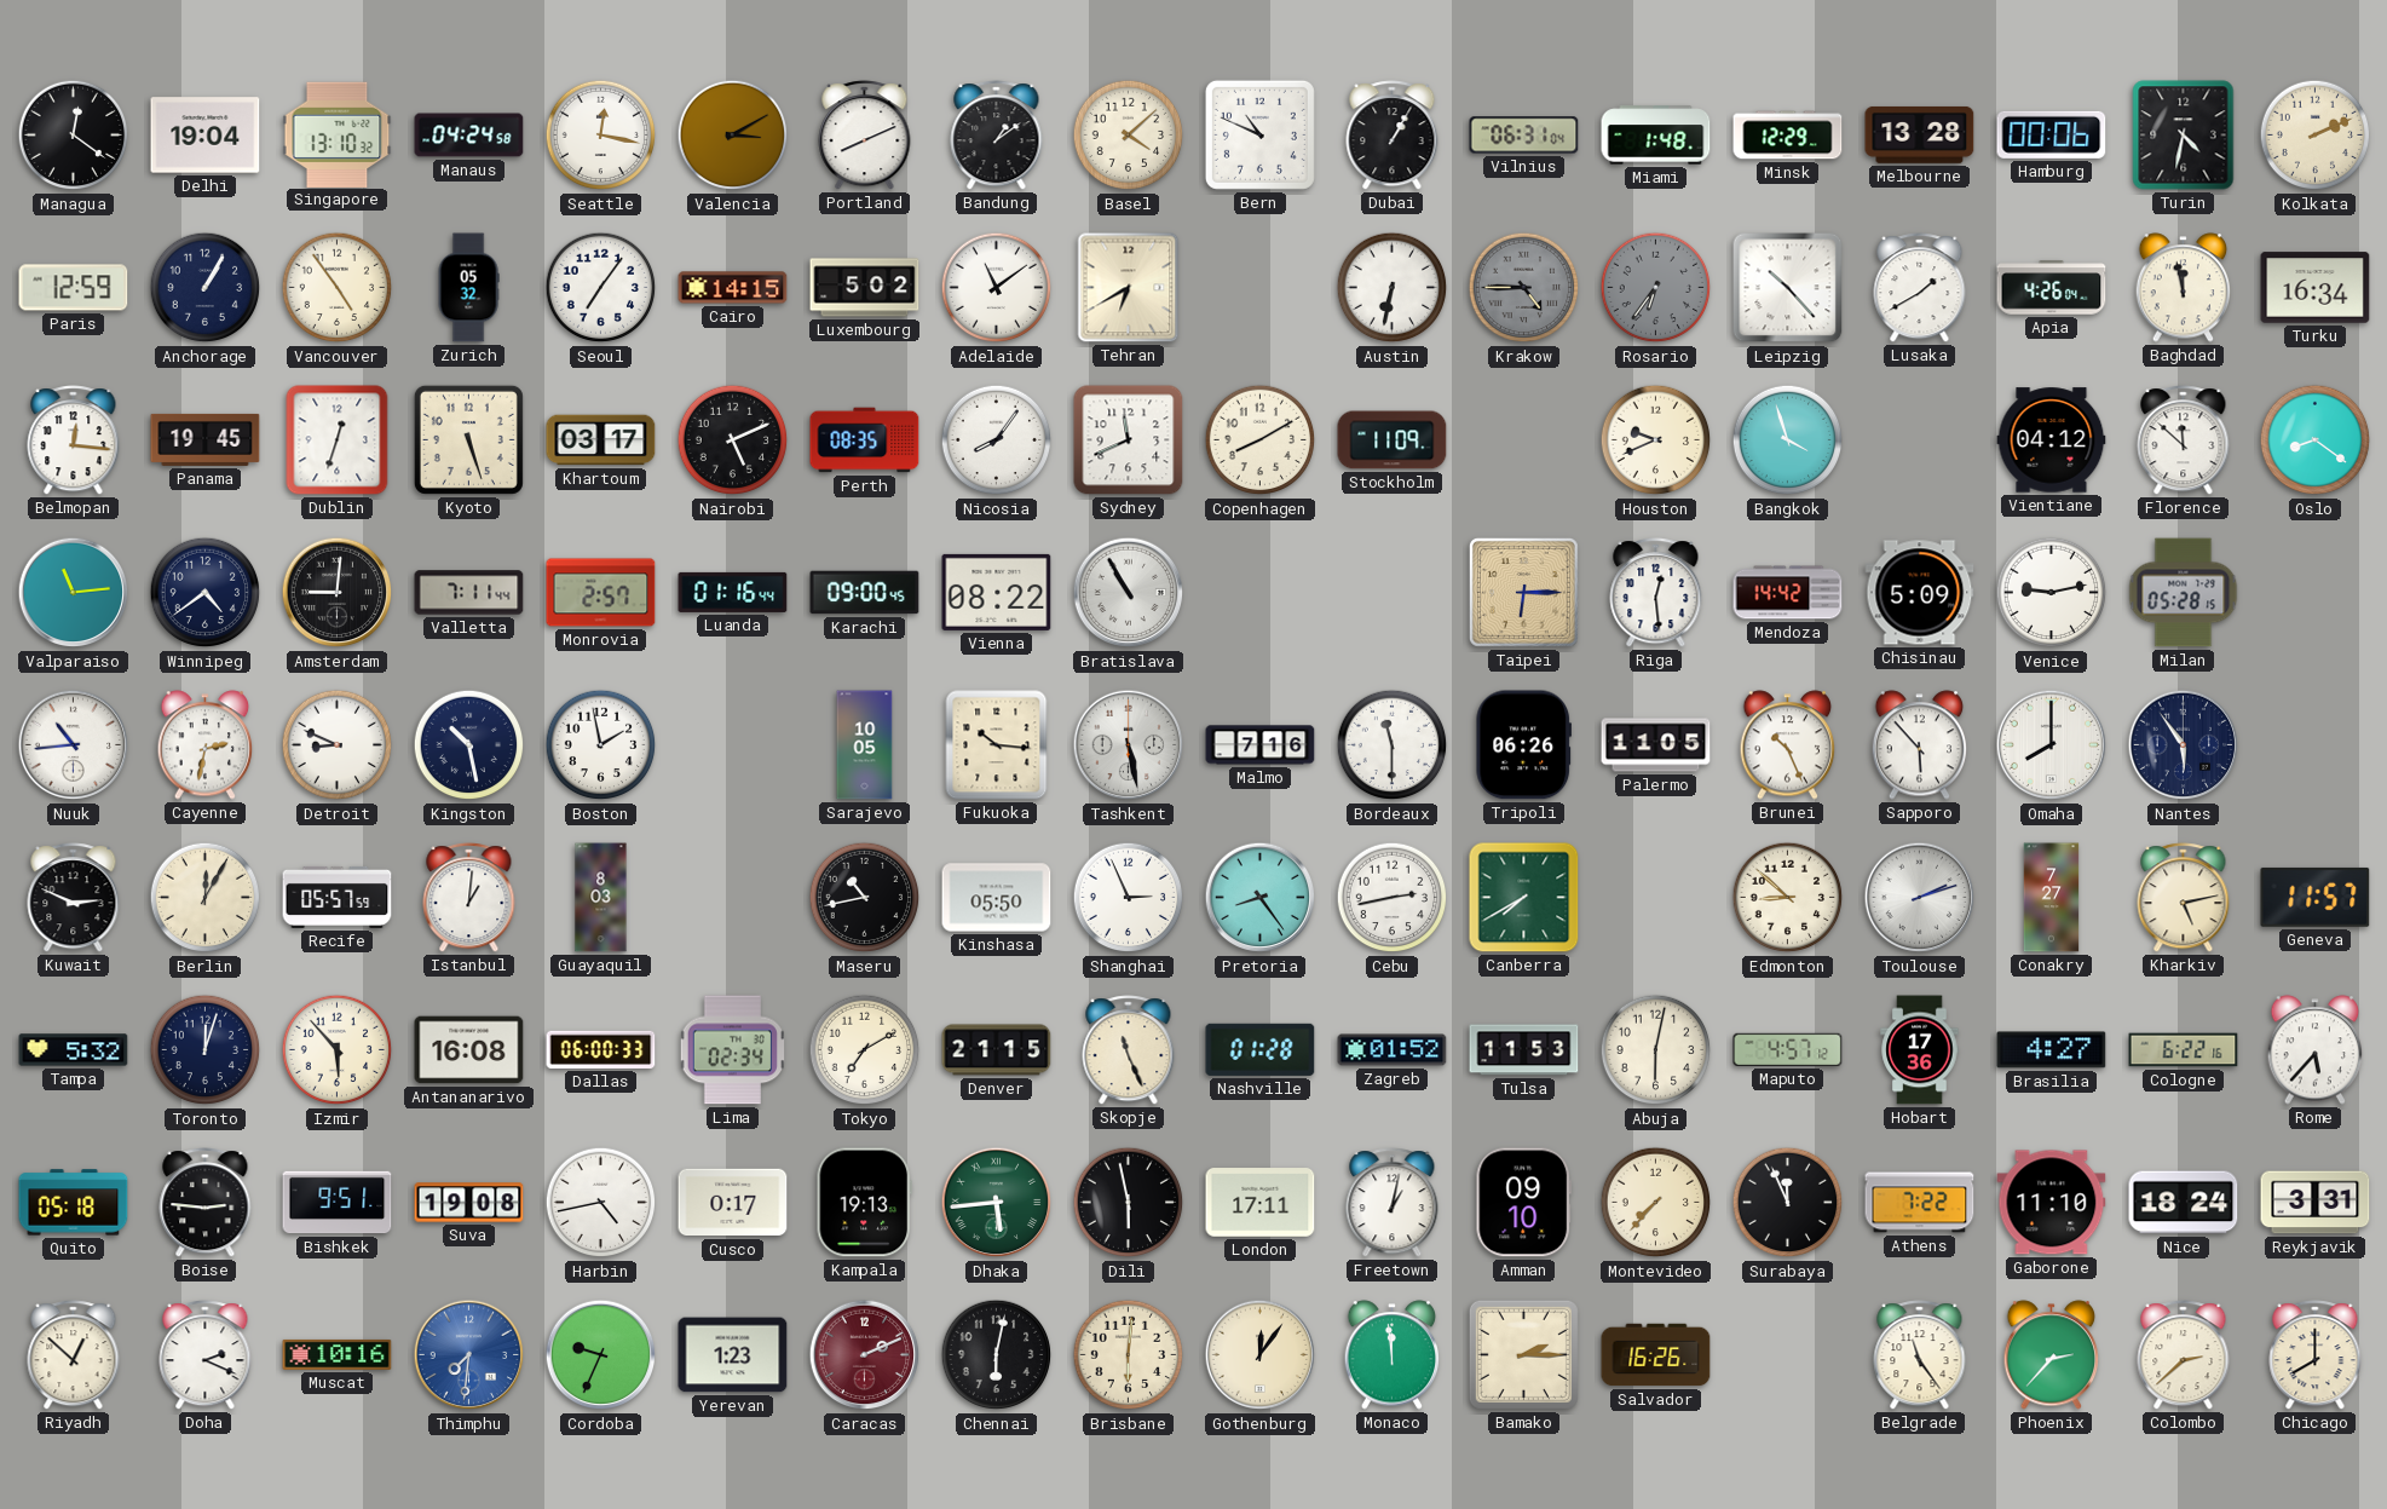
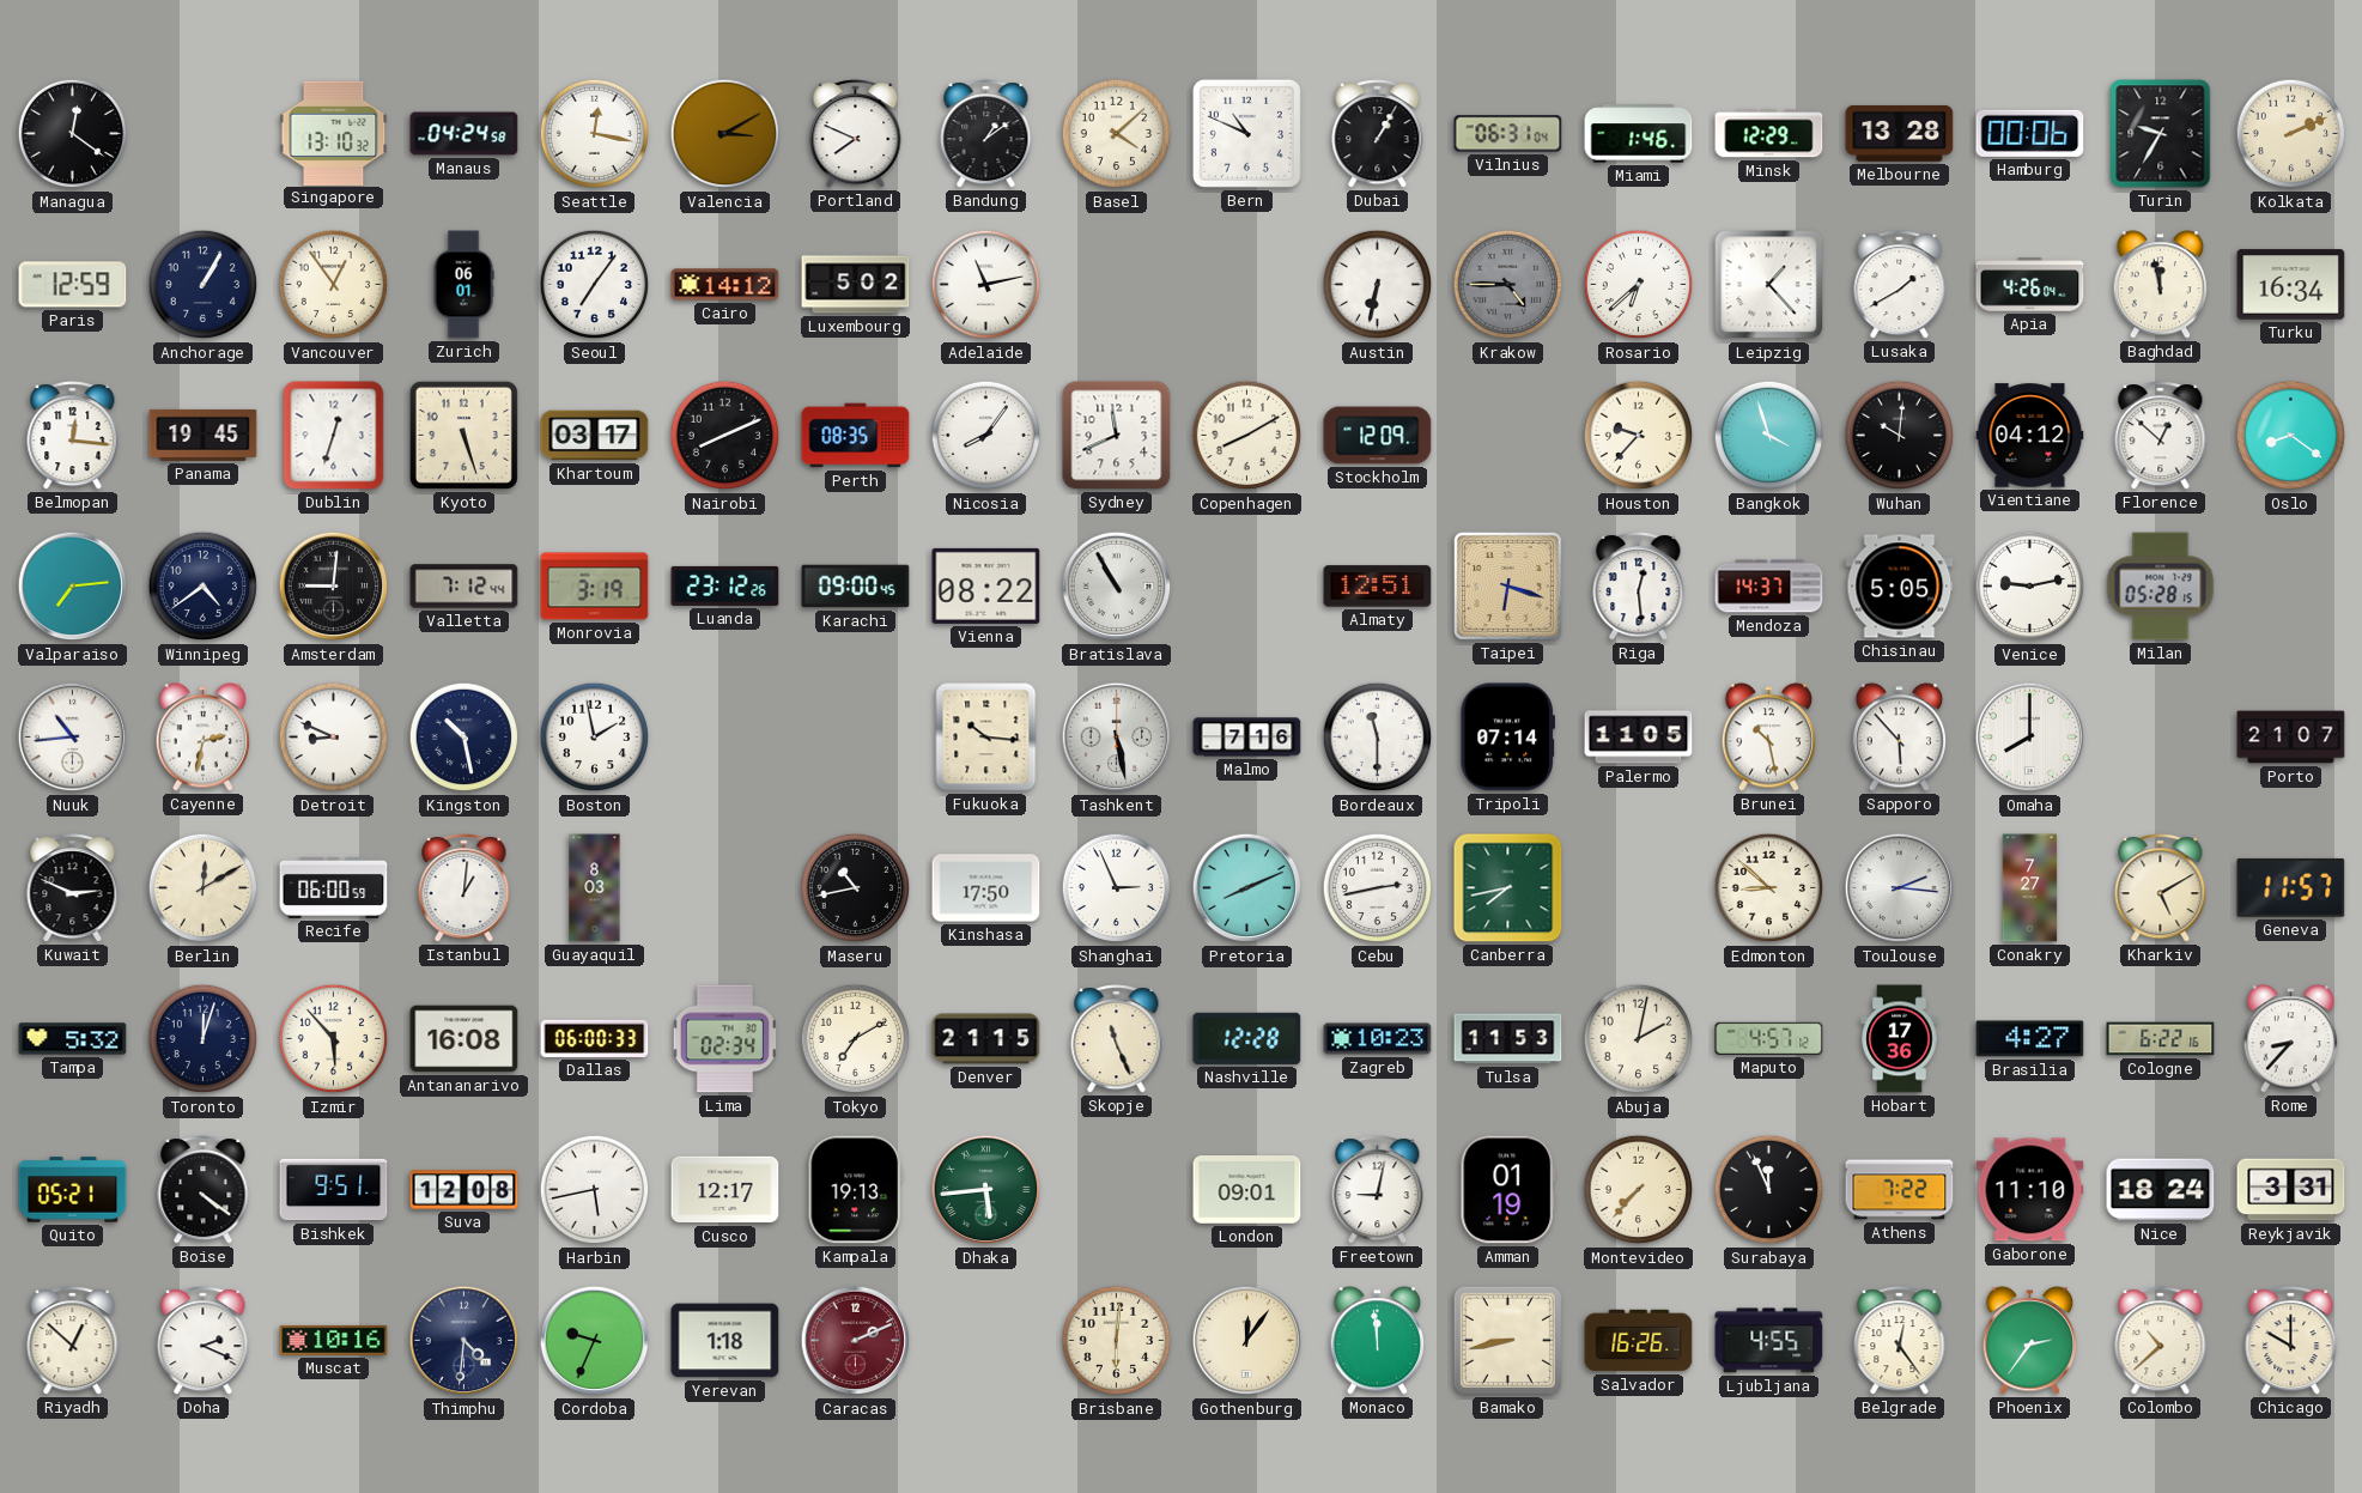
Delhi: 19:04 -> none
Portland: 8:11 -> 7:49
Miami: 1:48 -> 1:46
Turin: 4:32 -> 9:35
Vancouver: 4:54 -> 12:54
Zurich: 05:32 -> 06:01
Cairo: 14:15 -> 14:12
Adelaide: 11:09 -> 11:13
Tehran: 6:40 -> none
Rosario: 6:36 -> 6:38
Rosario dial: grey -> white
Leipzig: 10:23 -> 1:23
Nairobi: 5:11 -> 8:11
Stockholm: 11:09 -> 12:09
Houston: 9:41 -> 9:37
Wuhan: none -> 10:01
Florence: 11:52 -> 12:52
Valparaiso: 11:14 -> 7:14
Valletta: 7:11 -> 7:12
Monrovia: 2:57 -> 3:19
Luanda: 01:16 -> 23:12
Almaty: none -> 12:51
Taipei: 6:15 -> 6:18
Mendoza: 14:42 -> 14:37
Chisinau: 5:09 -> 5:05
Sarajevo: 10:05 -> none
Tripoli: 06:26 -> 07:14
Brunei: 10:26 -> 10:28
Nantes: 5:54 -> none
Porto: none -> 21:07
Berlin: 12:05 -> 12:10
Recife: 05:57 -> 06:00
Kinshasa: 05:50 -> 17:50
Pretoria: 8:24 -> 8:11
Canberra: 7:40 -> 7:43
Toulouse: 2:12 -> 2:16
Kharkiv: 5:13 -> 5:10
Nashville: 01:28 -> 12:28
Zagreb: 01:52 -> 10:23
Abuja: 6:02 -> 2:02
Rome: 5:37 -> 8:37
Quito: 05:18 -> 05:21
Boise: 2:46 -> 4:21
Suva: 19:08 -> 12:08
Harbin: 4:43 -> 5:43
Cusco: 0:17 -> 12:17
Dili: 5:58 -> none
London: 17:11 -> 09:01
Freetown: 1:02 -> 9:02
Amman: 09:10 -> 01:19
Thimphu: 7:31 -> 4:31
Thimphu dial: blue -> navy
Yerevan: 1:23 -> 1:18
Chennai: 6:02 -> none
Bamako: 2:15 -> 8:43
Ljubljana: none -> 4:55
Belgrade: 11:24 -> 12:24
Phoenix: 2:37 -> 2:36
Colombo: 2:38 -> 10:38
Chicago: 8:00 -> 10:00
